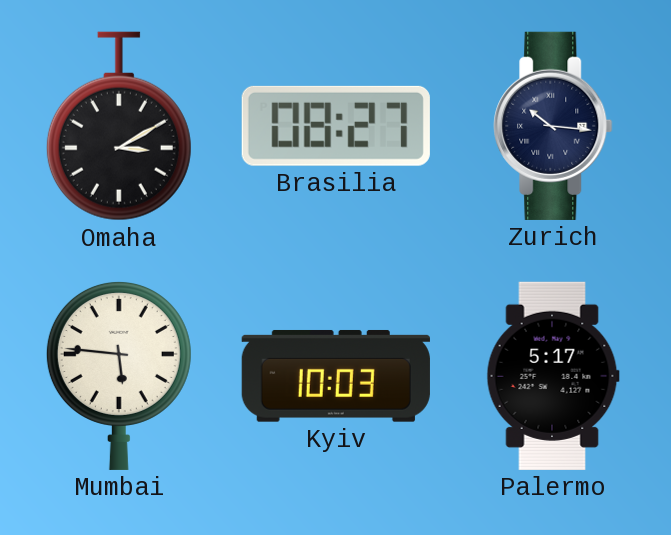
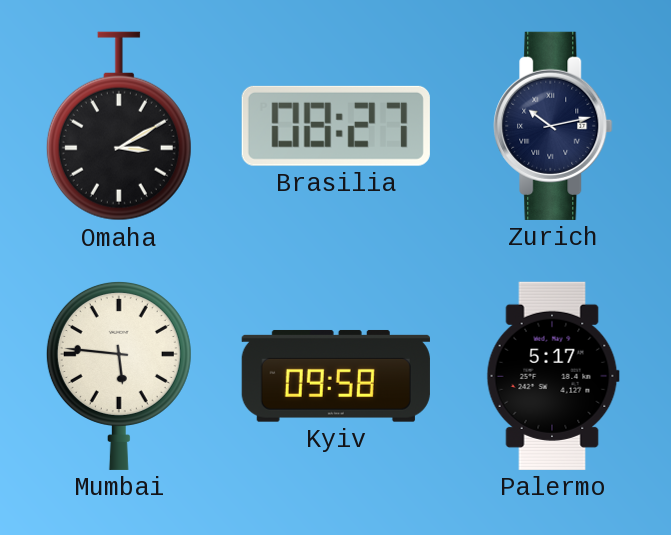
Zurich: 10:16 -> 10:13
Kyiv: 10:03 -> 09:58
